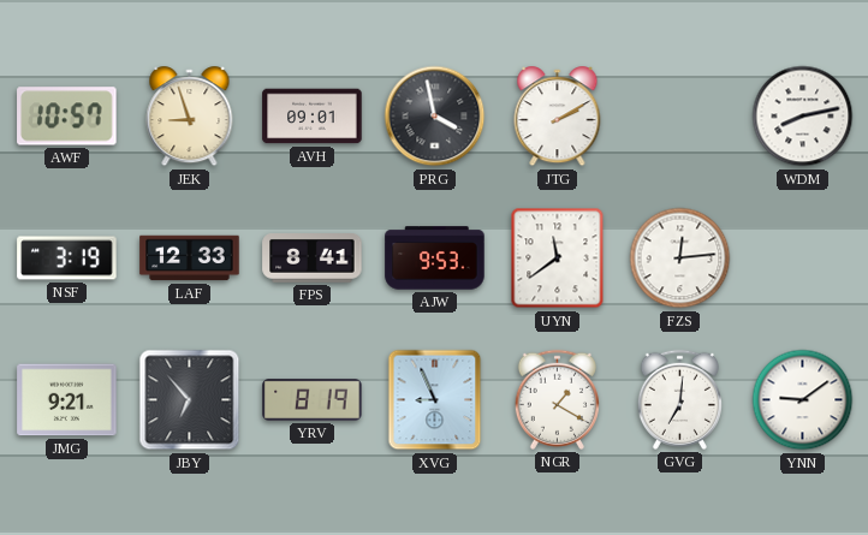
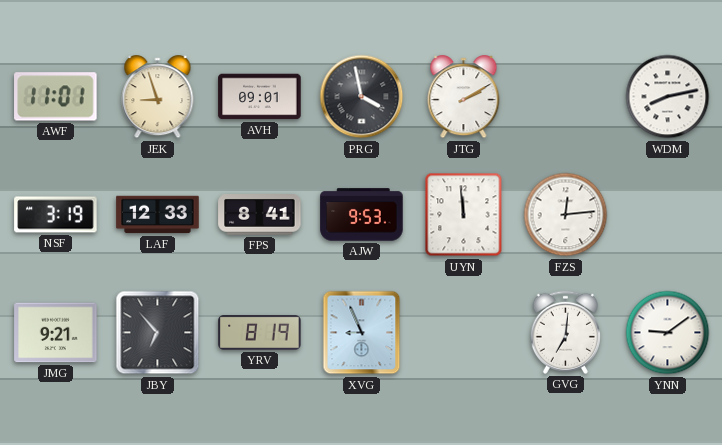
AWF: 10:57 -> 11:01
UYN: 11:39 -> 11:59
NGR: 1:20 -> none
